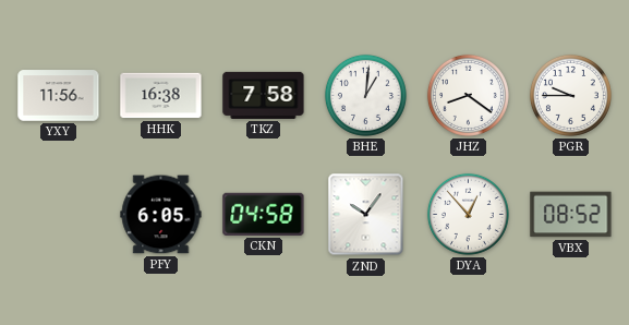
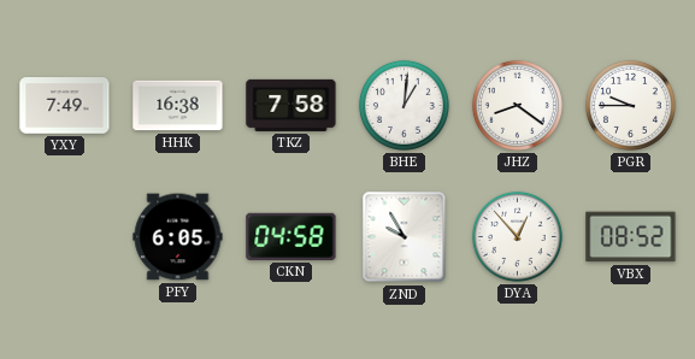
YXY: 11:56 -> 7:49
ZND: 10:06 -> 9:55
